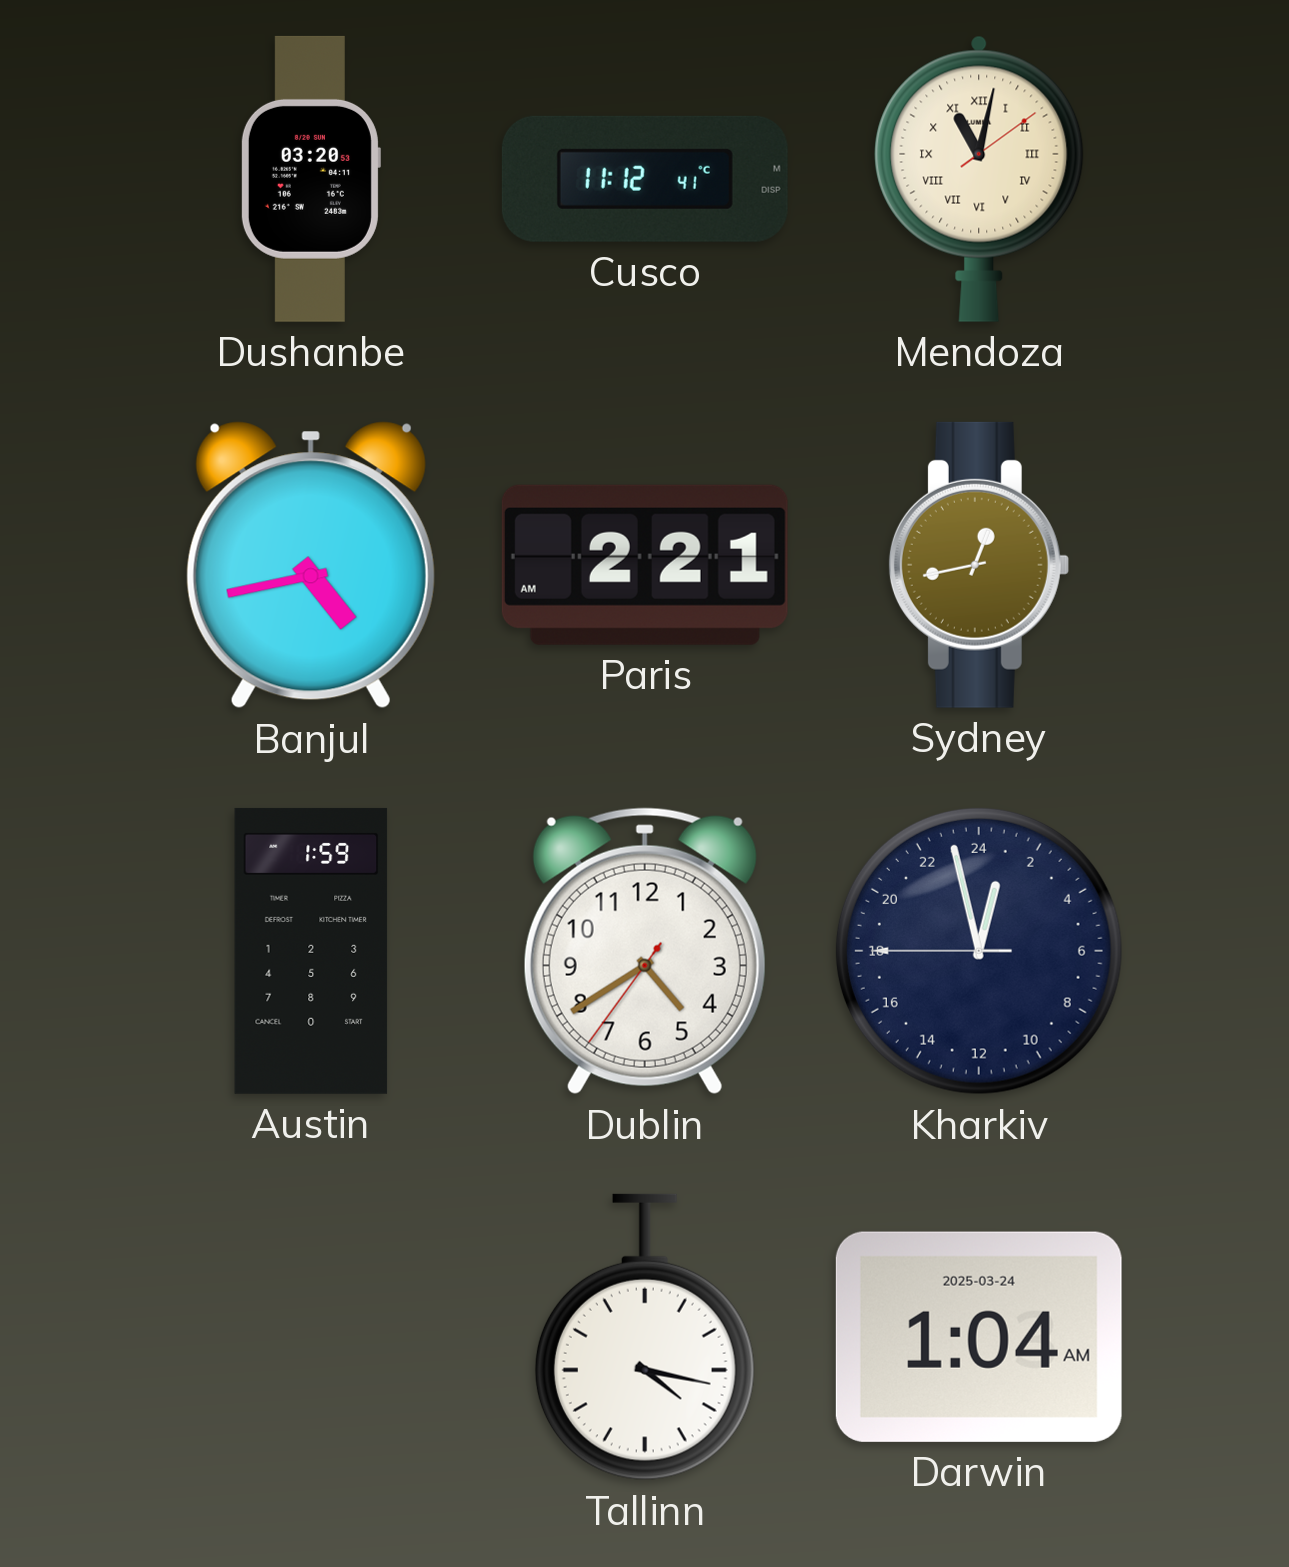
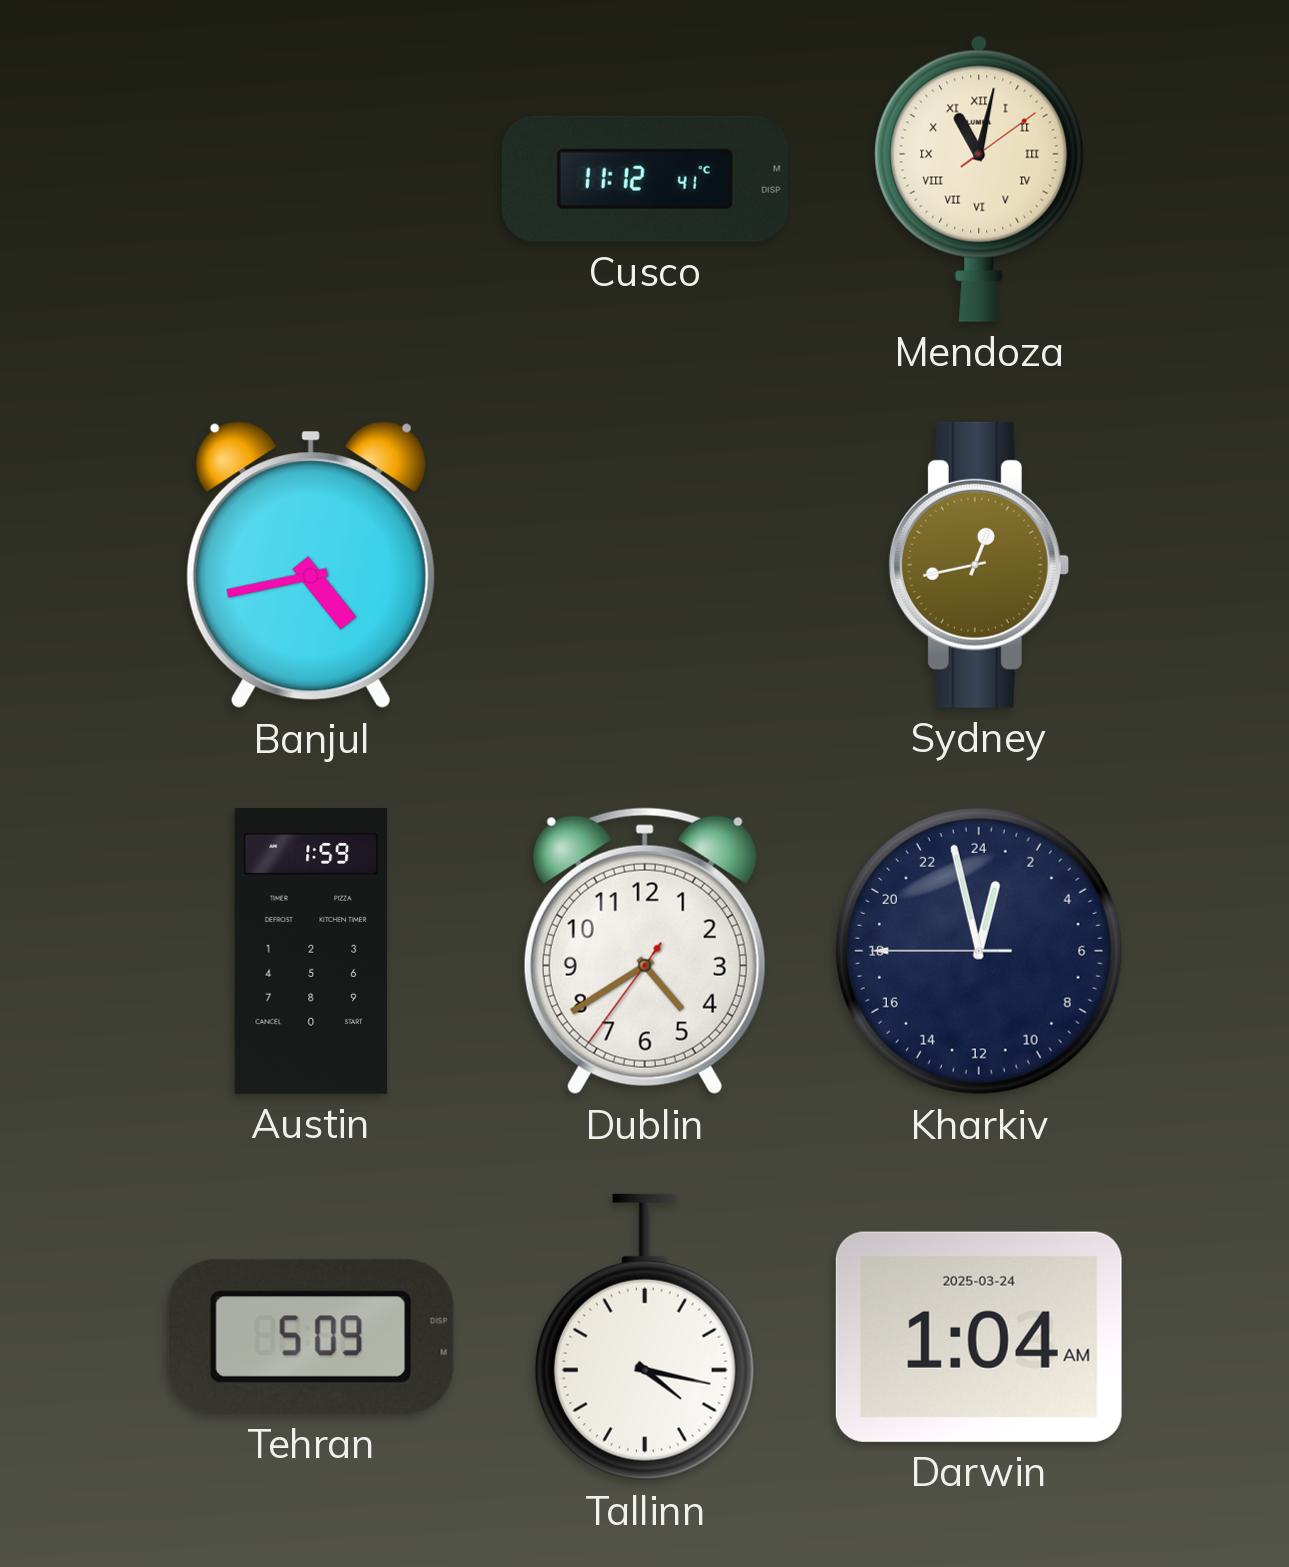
Dushanbe: 03:20 -> none
Paris: 2:21 -> none
Tehran: none -> 5:09
